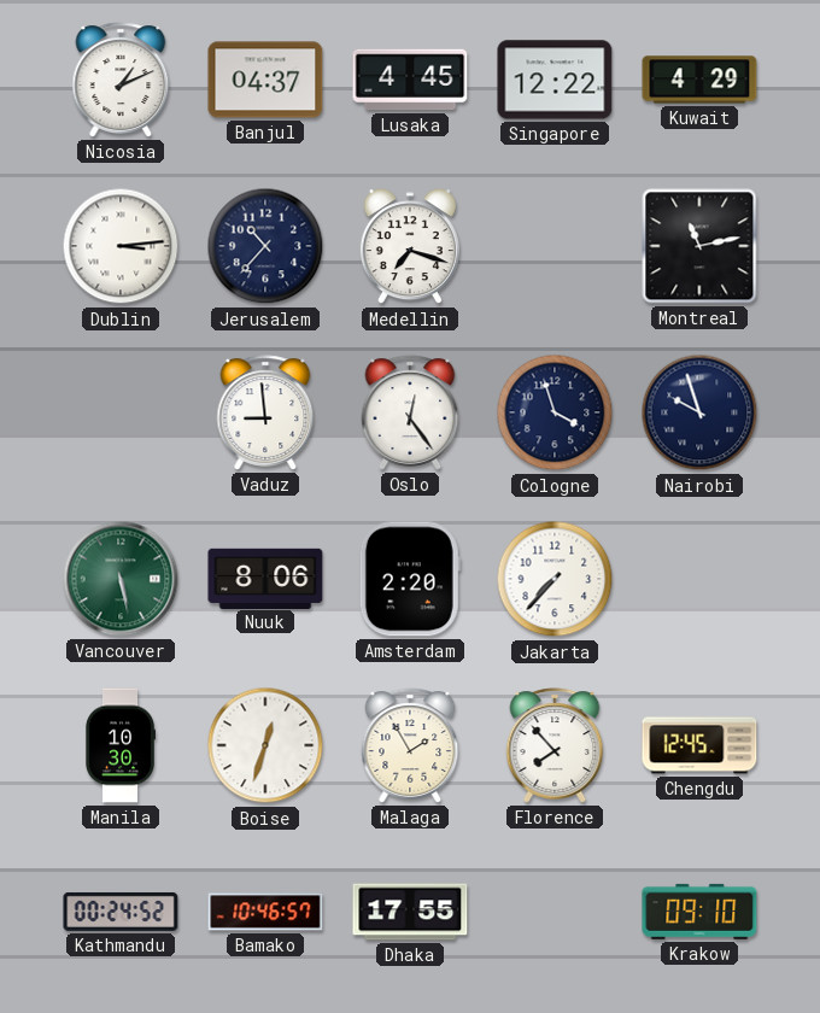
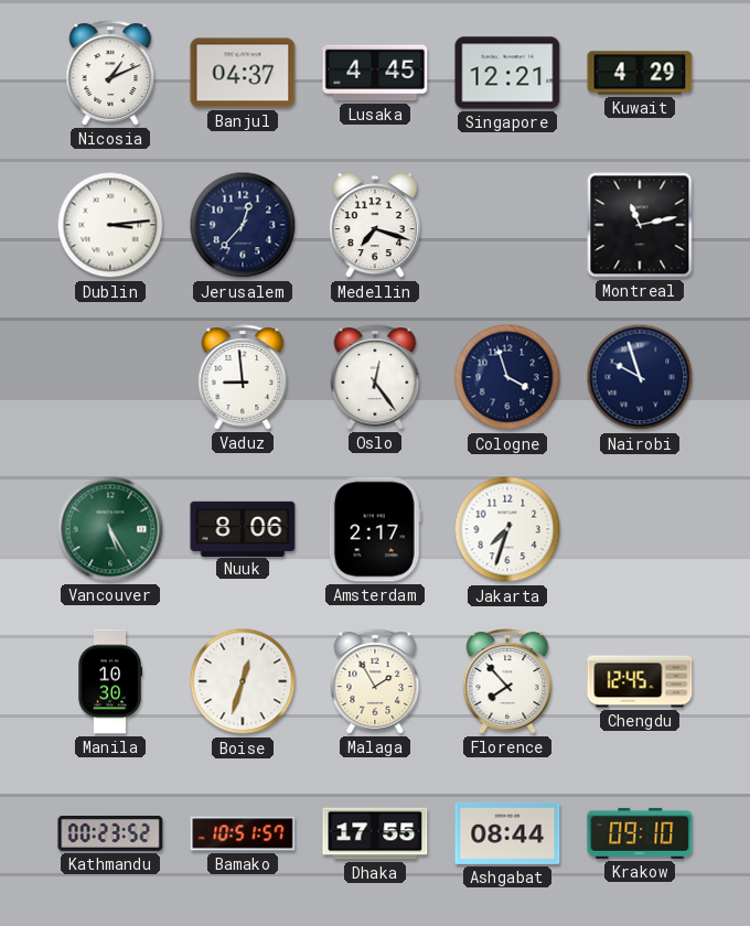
Singapore: 12:22 -> 12:21
Jerusalem: 10:37 -> 12:37
Vancouver: 5:28 -> 5:25
Amsterdam: 2:20 -> 2:17
Jakarta: 7:37 -> 7:33
Kathmandu: 00:24 -> 00:23
Bamako: 10:46 -> 10:51
Ashgabat: none -> 08:44
